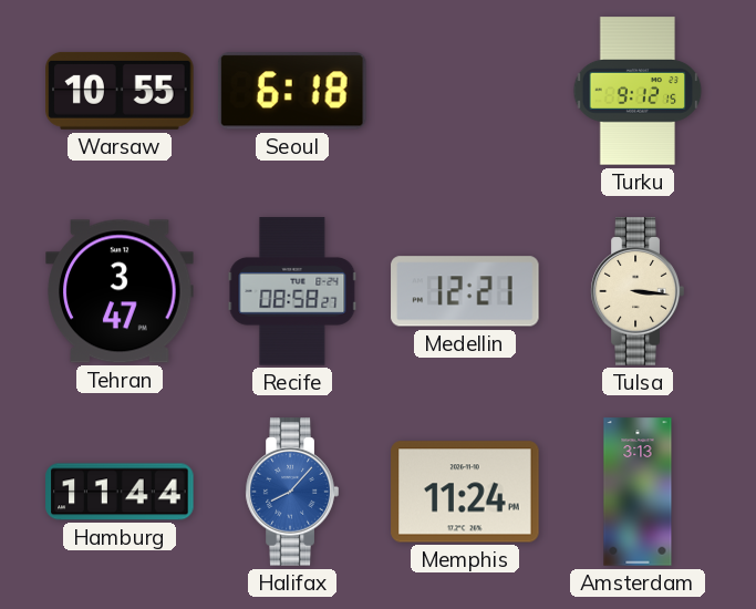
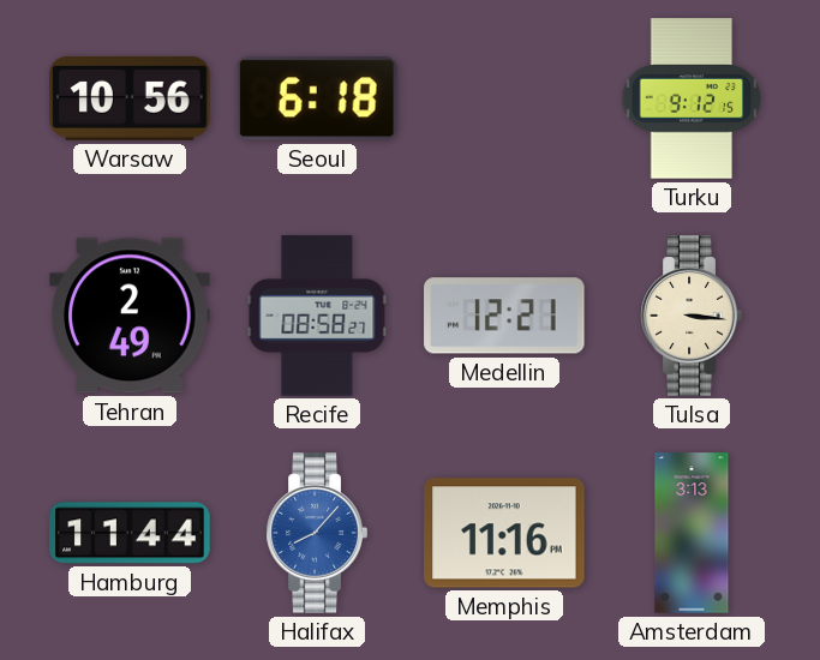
Warsaw: 10:55 -> 10:56
Tehran: 3:47 -> 2:49
Memphis: 11:24 -> 11:16
